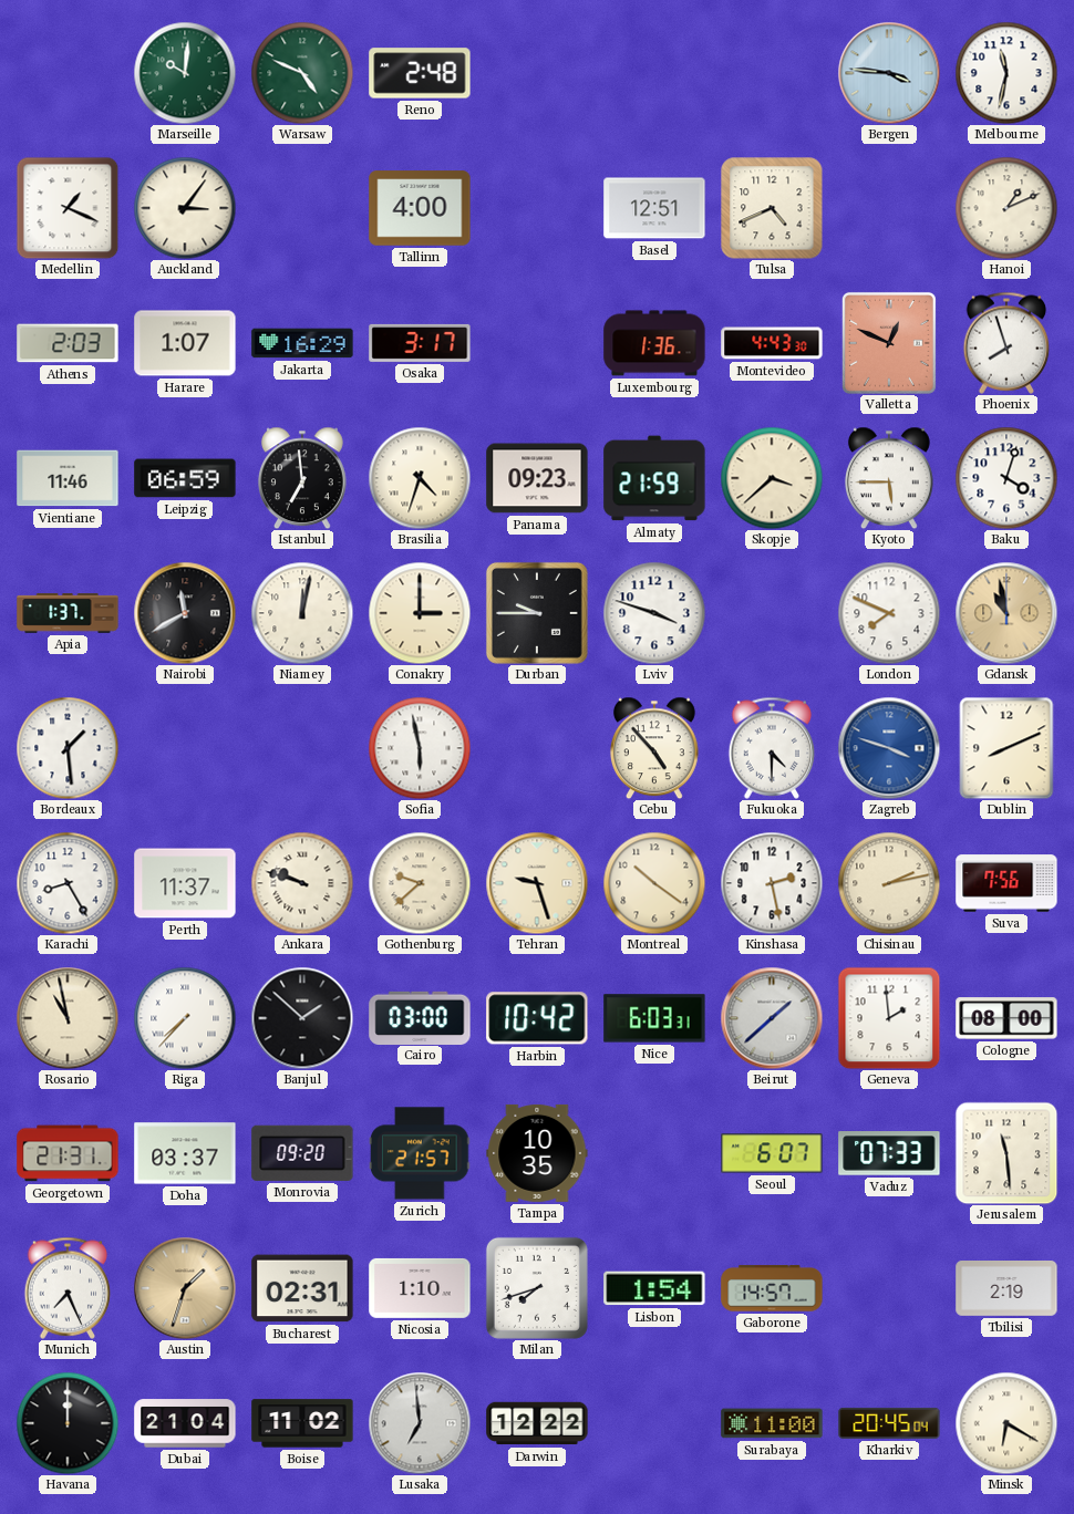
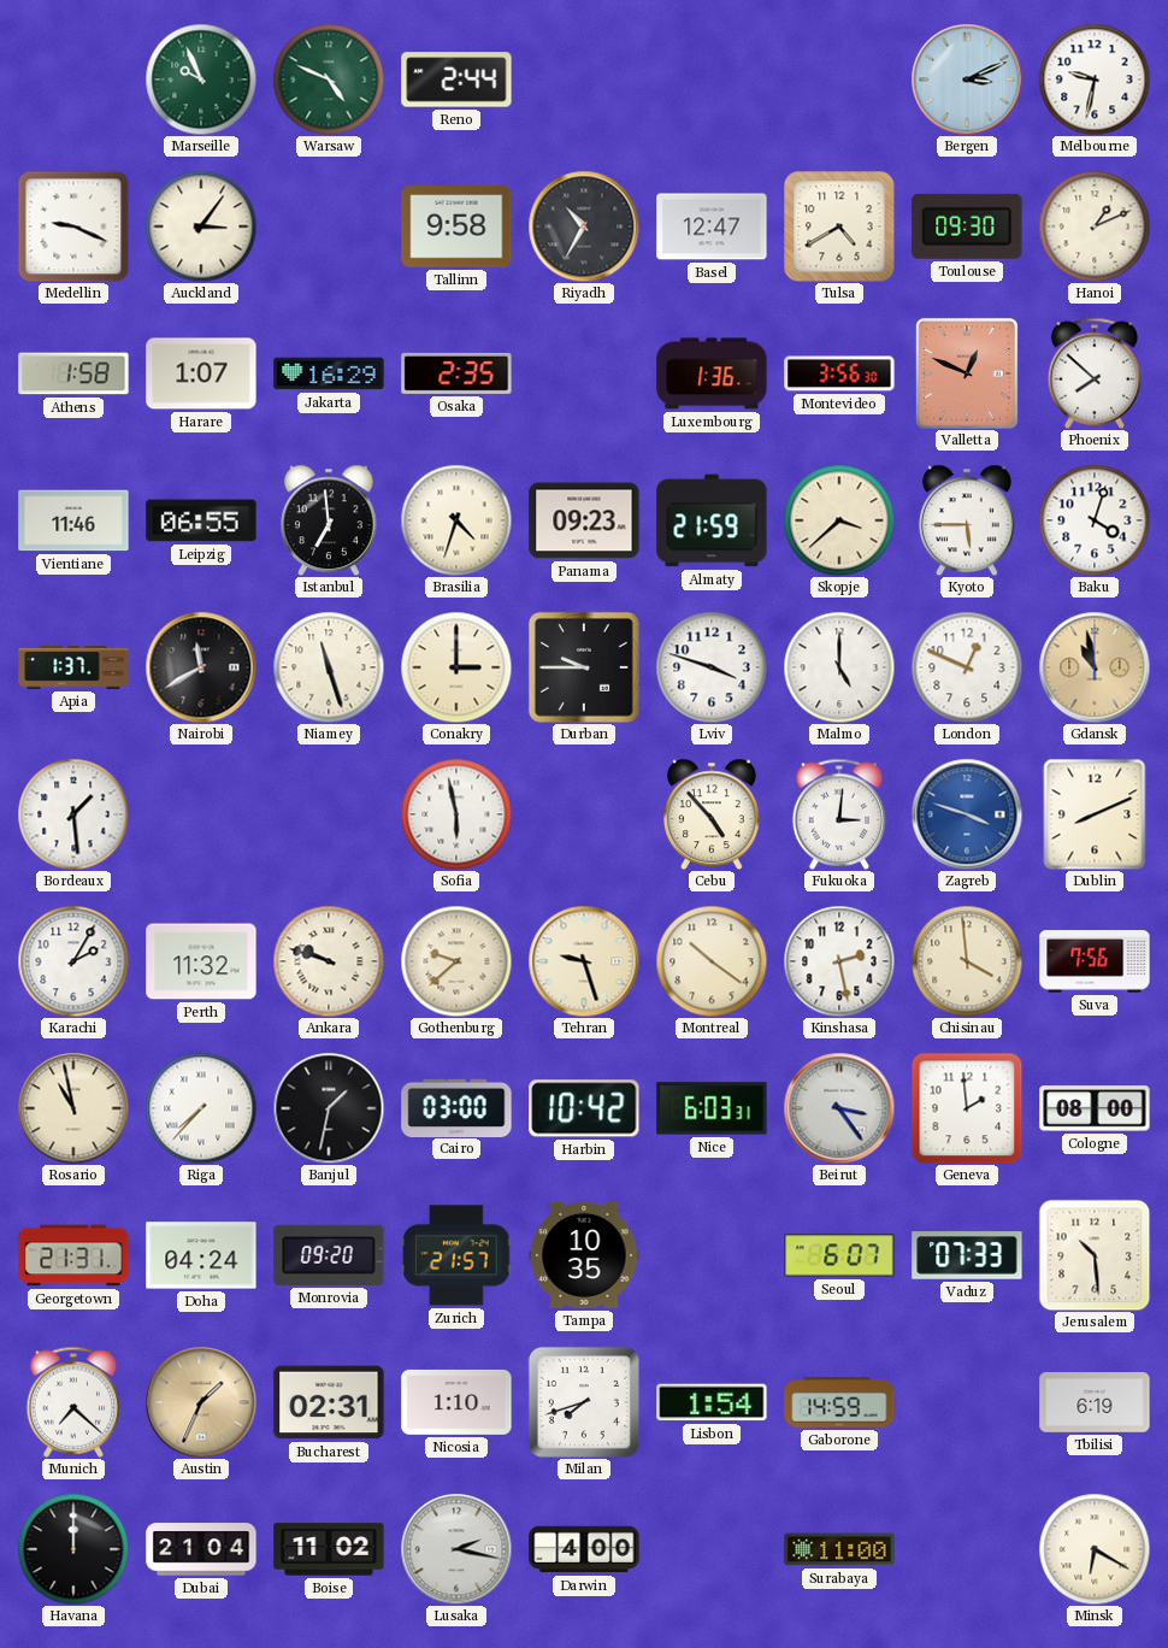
Marseille: 10:01 -> 9:56
Reno: 2:48 -> 2:44
Bergen: 3:46 -> 3:11
Melbourne: 11:32 -> 9:32
Medellin: 1:19 -> 9:19
Tallinn: 4:00 -> 9:58
Riyadh: none -> 10:35
Basel: 12:51 -> 12:47
Tulsa: 4:41 -> 4:40
Toulouse: none -> 09:30
Athens: 2:03 -> 1:58
Osaka: 3:17 -> 2:35
Montevideo: 4:43 -> 3:56
Phoenix: 7:57 -> 7:52
Leipzig: 06:59 -> 06:55
Niamey: 12:02 -> 11:27
Malmo: none -> 5:00
London: 7:49 -> 12:49
Fukuoka: 4:30 -> 3:01
Karachi: 8:25 -> 2:05
Perth: 11:37 -> 11:32
Chisinau: 2:13 -> 3:59
Banjul: 1:52 -> 1:32
Beirut: 1:38 -> 3:24
Doha: 03:37 -> 04:24
Jerusalem: 11:29 -> 10:29
Munich: 7:26 -> 7:22
Austin: 1:33 -> 1:34
Gaborone: 14:57 -> 14:59
Tbilisi: 2:19 -> 6:19
Lusaka: 6:59 -> 2:17
Darwin: 12:22 -> 4:00
Kharkiv: 20:45 -> none
